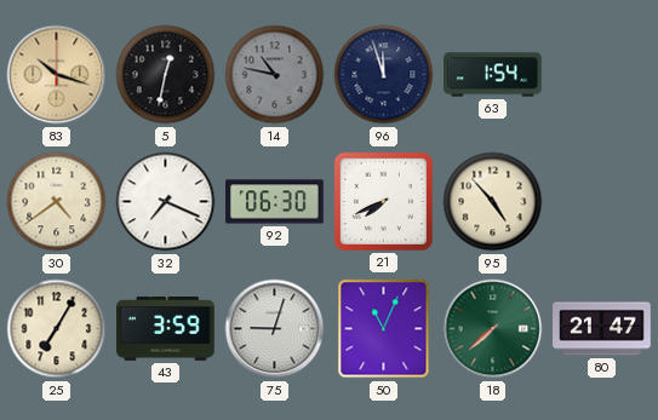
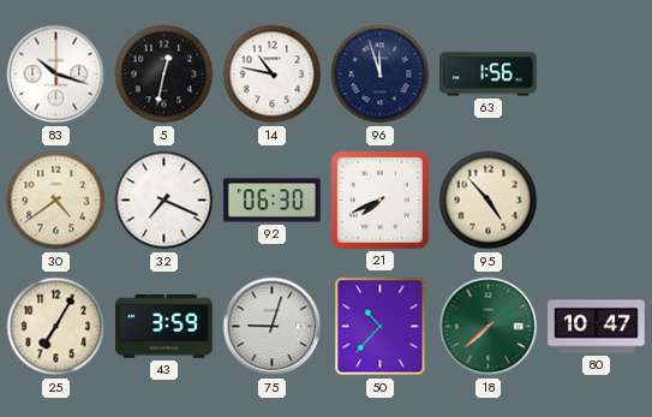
83 dial: champagne -> white
14 dial: grey -> white
63: 1:54 -> 1:56
50: 11:04 -> 10:37
80: 21:47 -> 10:47
